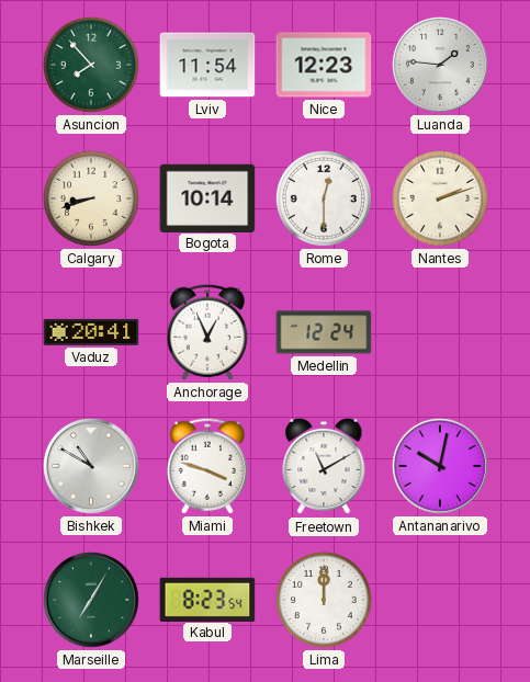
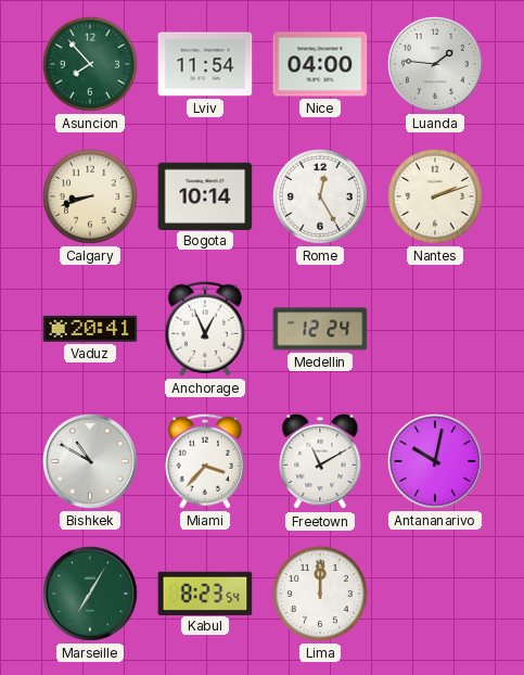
Nice: 12:23 -> 04:00
Rome: 12:30 -> 12:25
Miami: 3:48 -> 3:37
